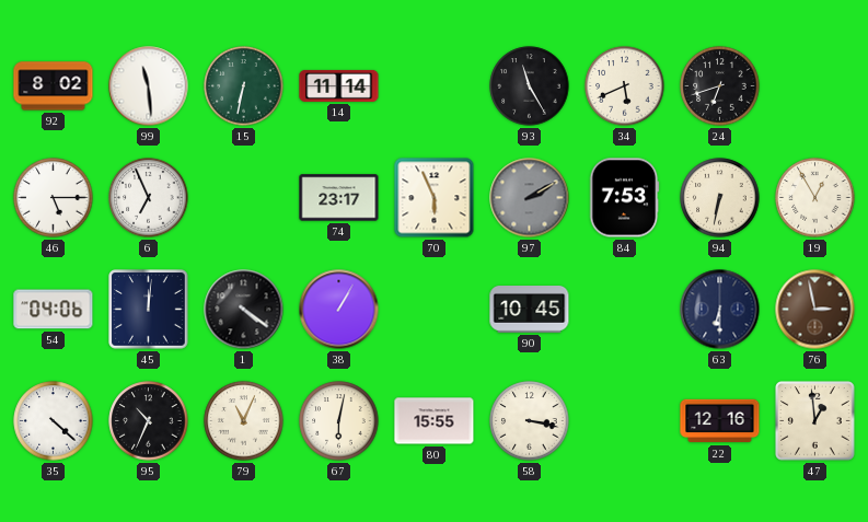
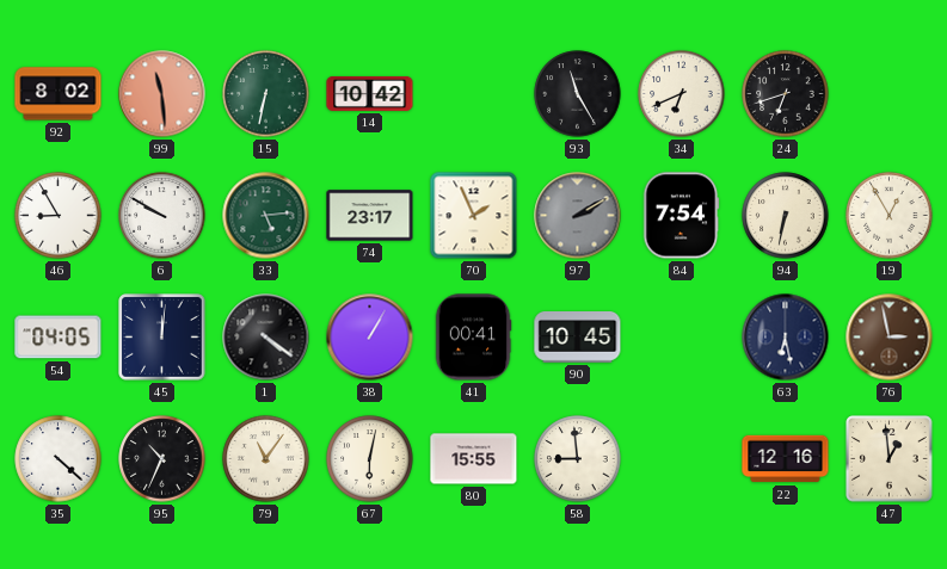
99 dial: white -> salmon
14: 11:14 -> 10:42
34: 5:41 -> 6:41
46: 5:15 -> 8:55
6: 6:56 -> 9:50
33: none -> 5:14
70: 5:56 -> 1:56
84: 7:53 -> 7:54
54: 04:06 -> 04:05
41: none -> 00:41
63: 6:30 -> 6:28
79: 11:04 -> 11:06
58: 3:17 -> 8:59
